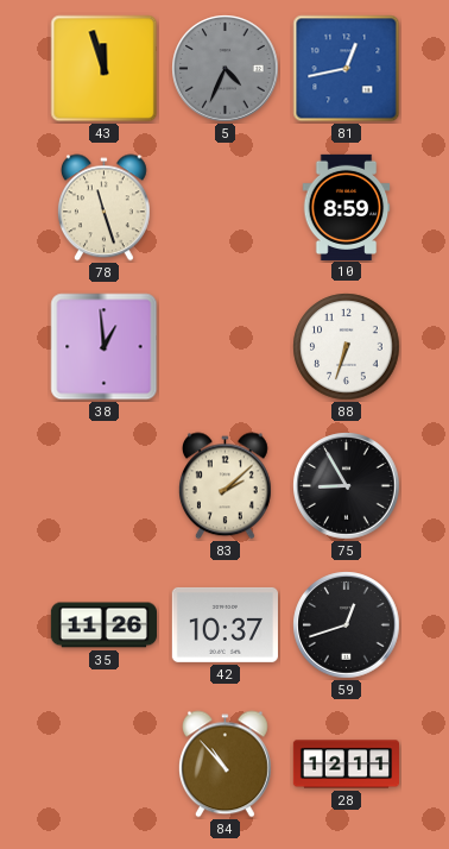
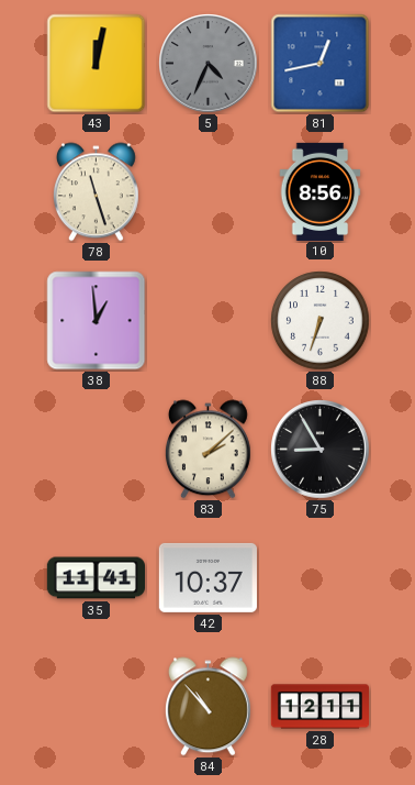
43: 11:57 -> 12:02
10: 8:59 -> 8:56
35: 11:26 -> 11:41
59: 12:42 -> none
